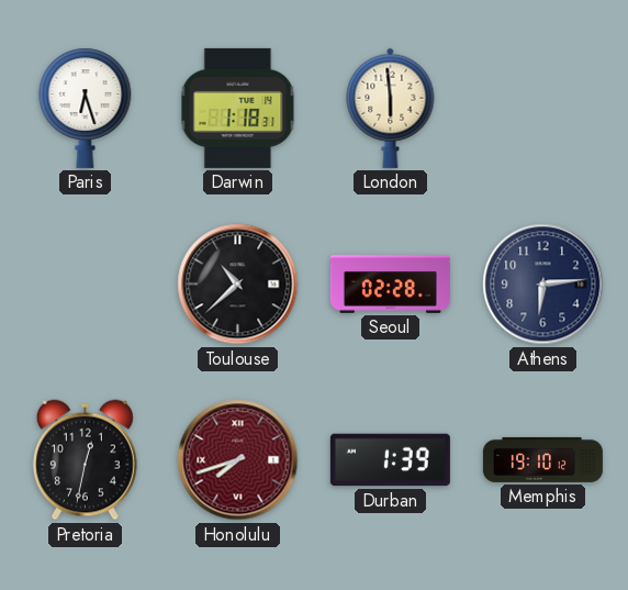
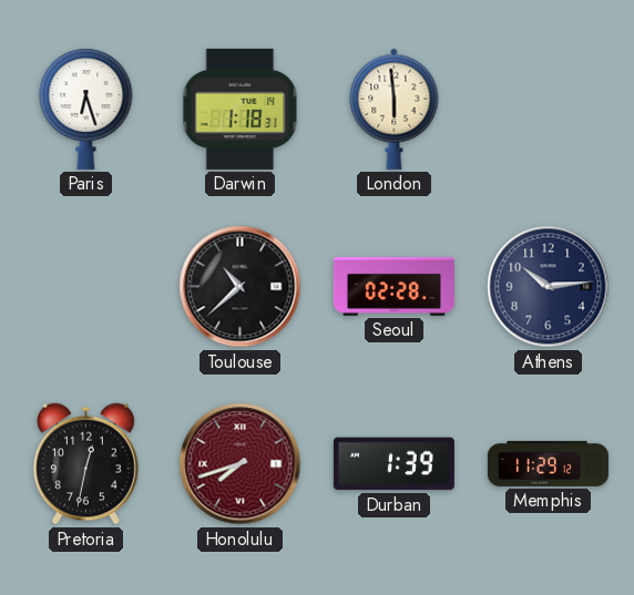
Athens: 6:14 -> 10:14
Memphis: 19:10 -> 11:29
